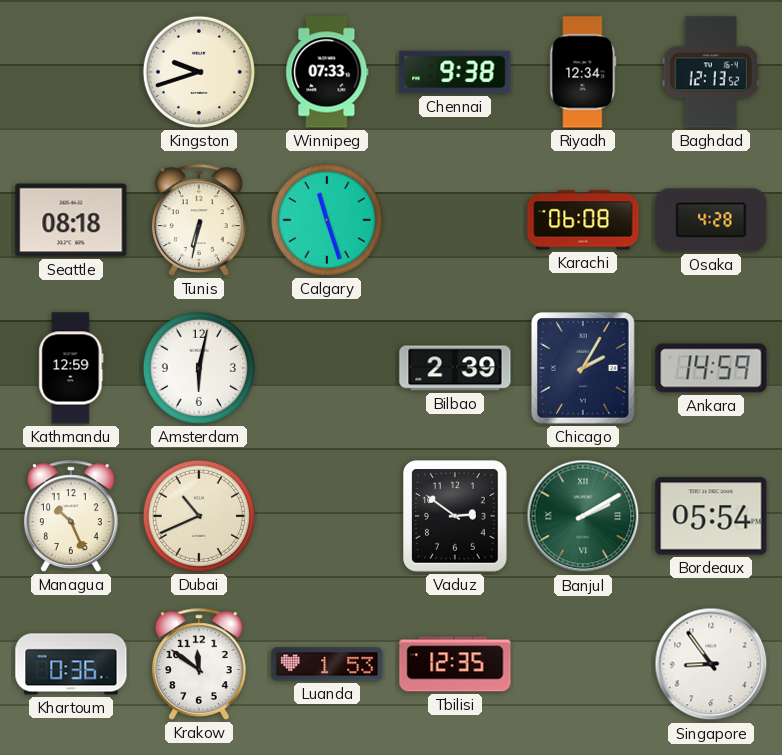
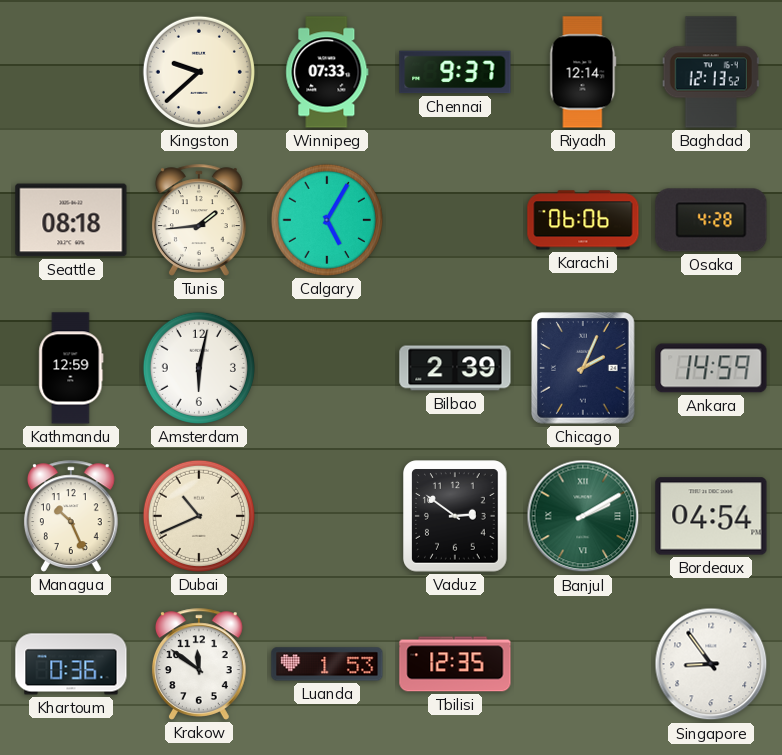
Kingston: 9:42 -> 9:38
Chennai: 9:38 -> 9:37
Riyadh: 12:34 -> 12:14
Tunis: 6:32 -> 1:44
Calgary: 11:27 -> 5:05
Karachi: 06:08 -> 06:06
Chicago: 2:05 -> 2:04
Bordeaux: 05:54 -> 04:54
